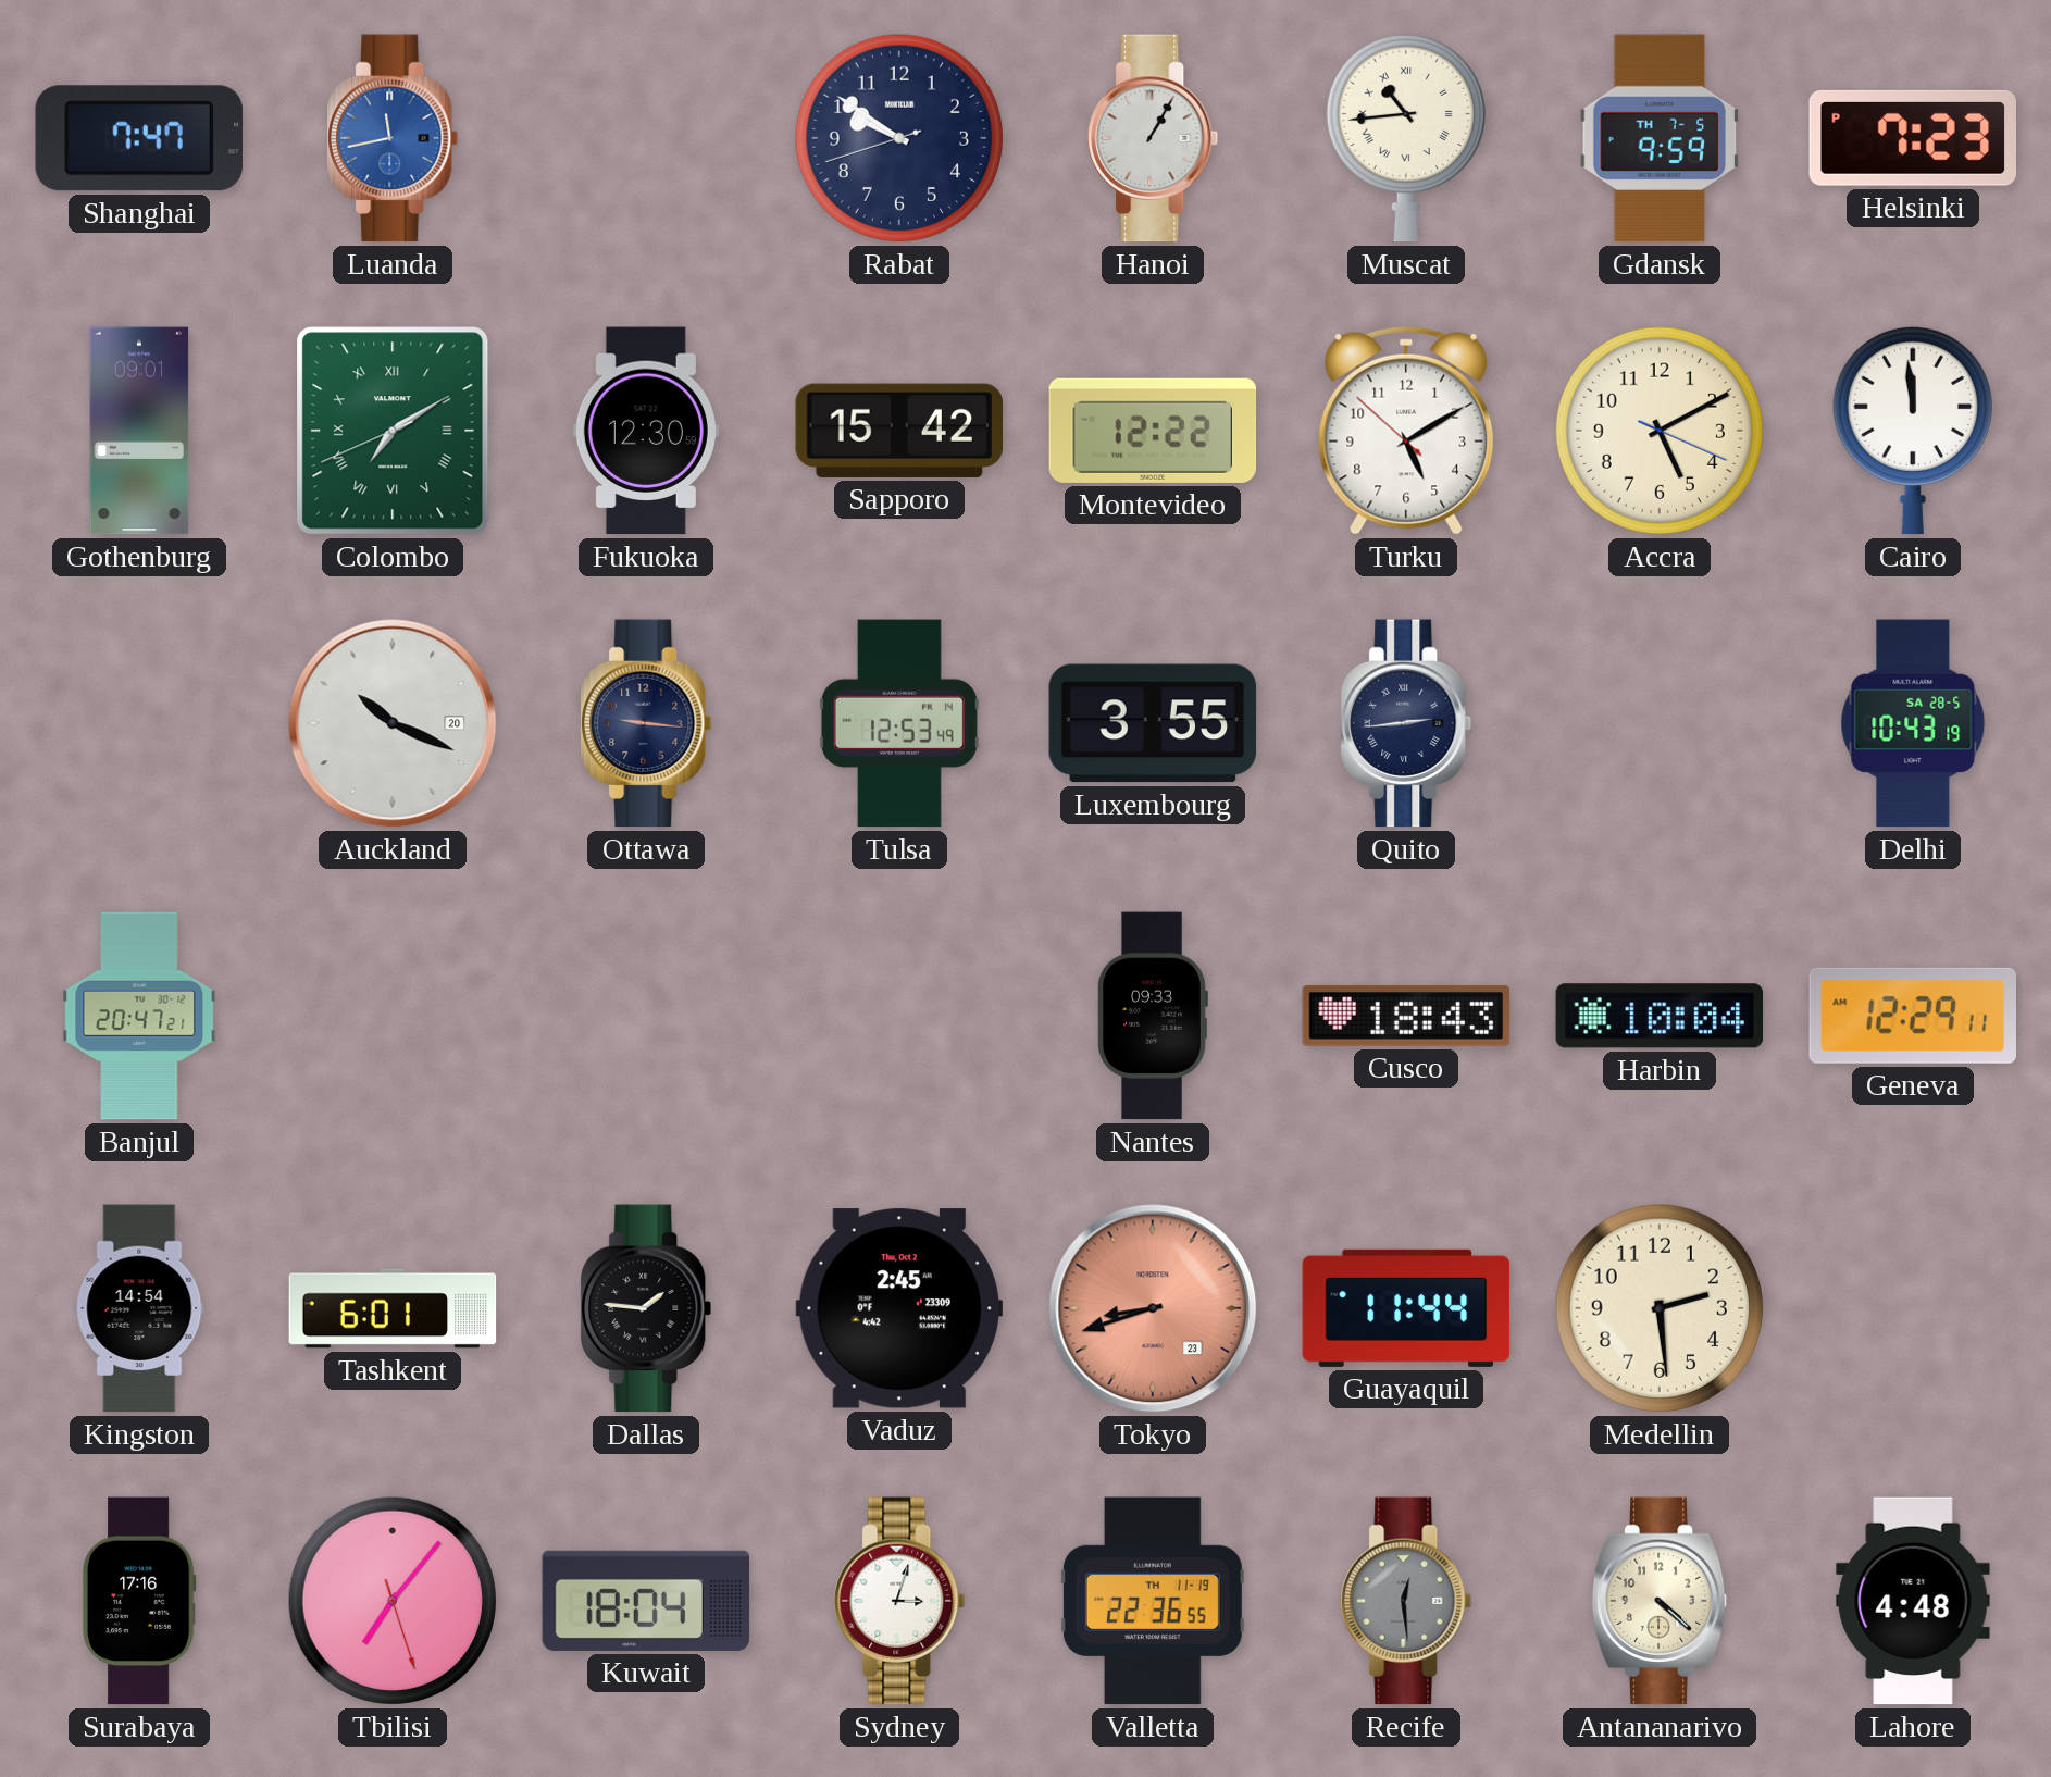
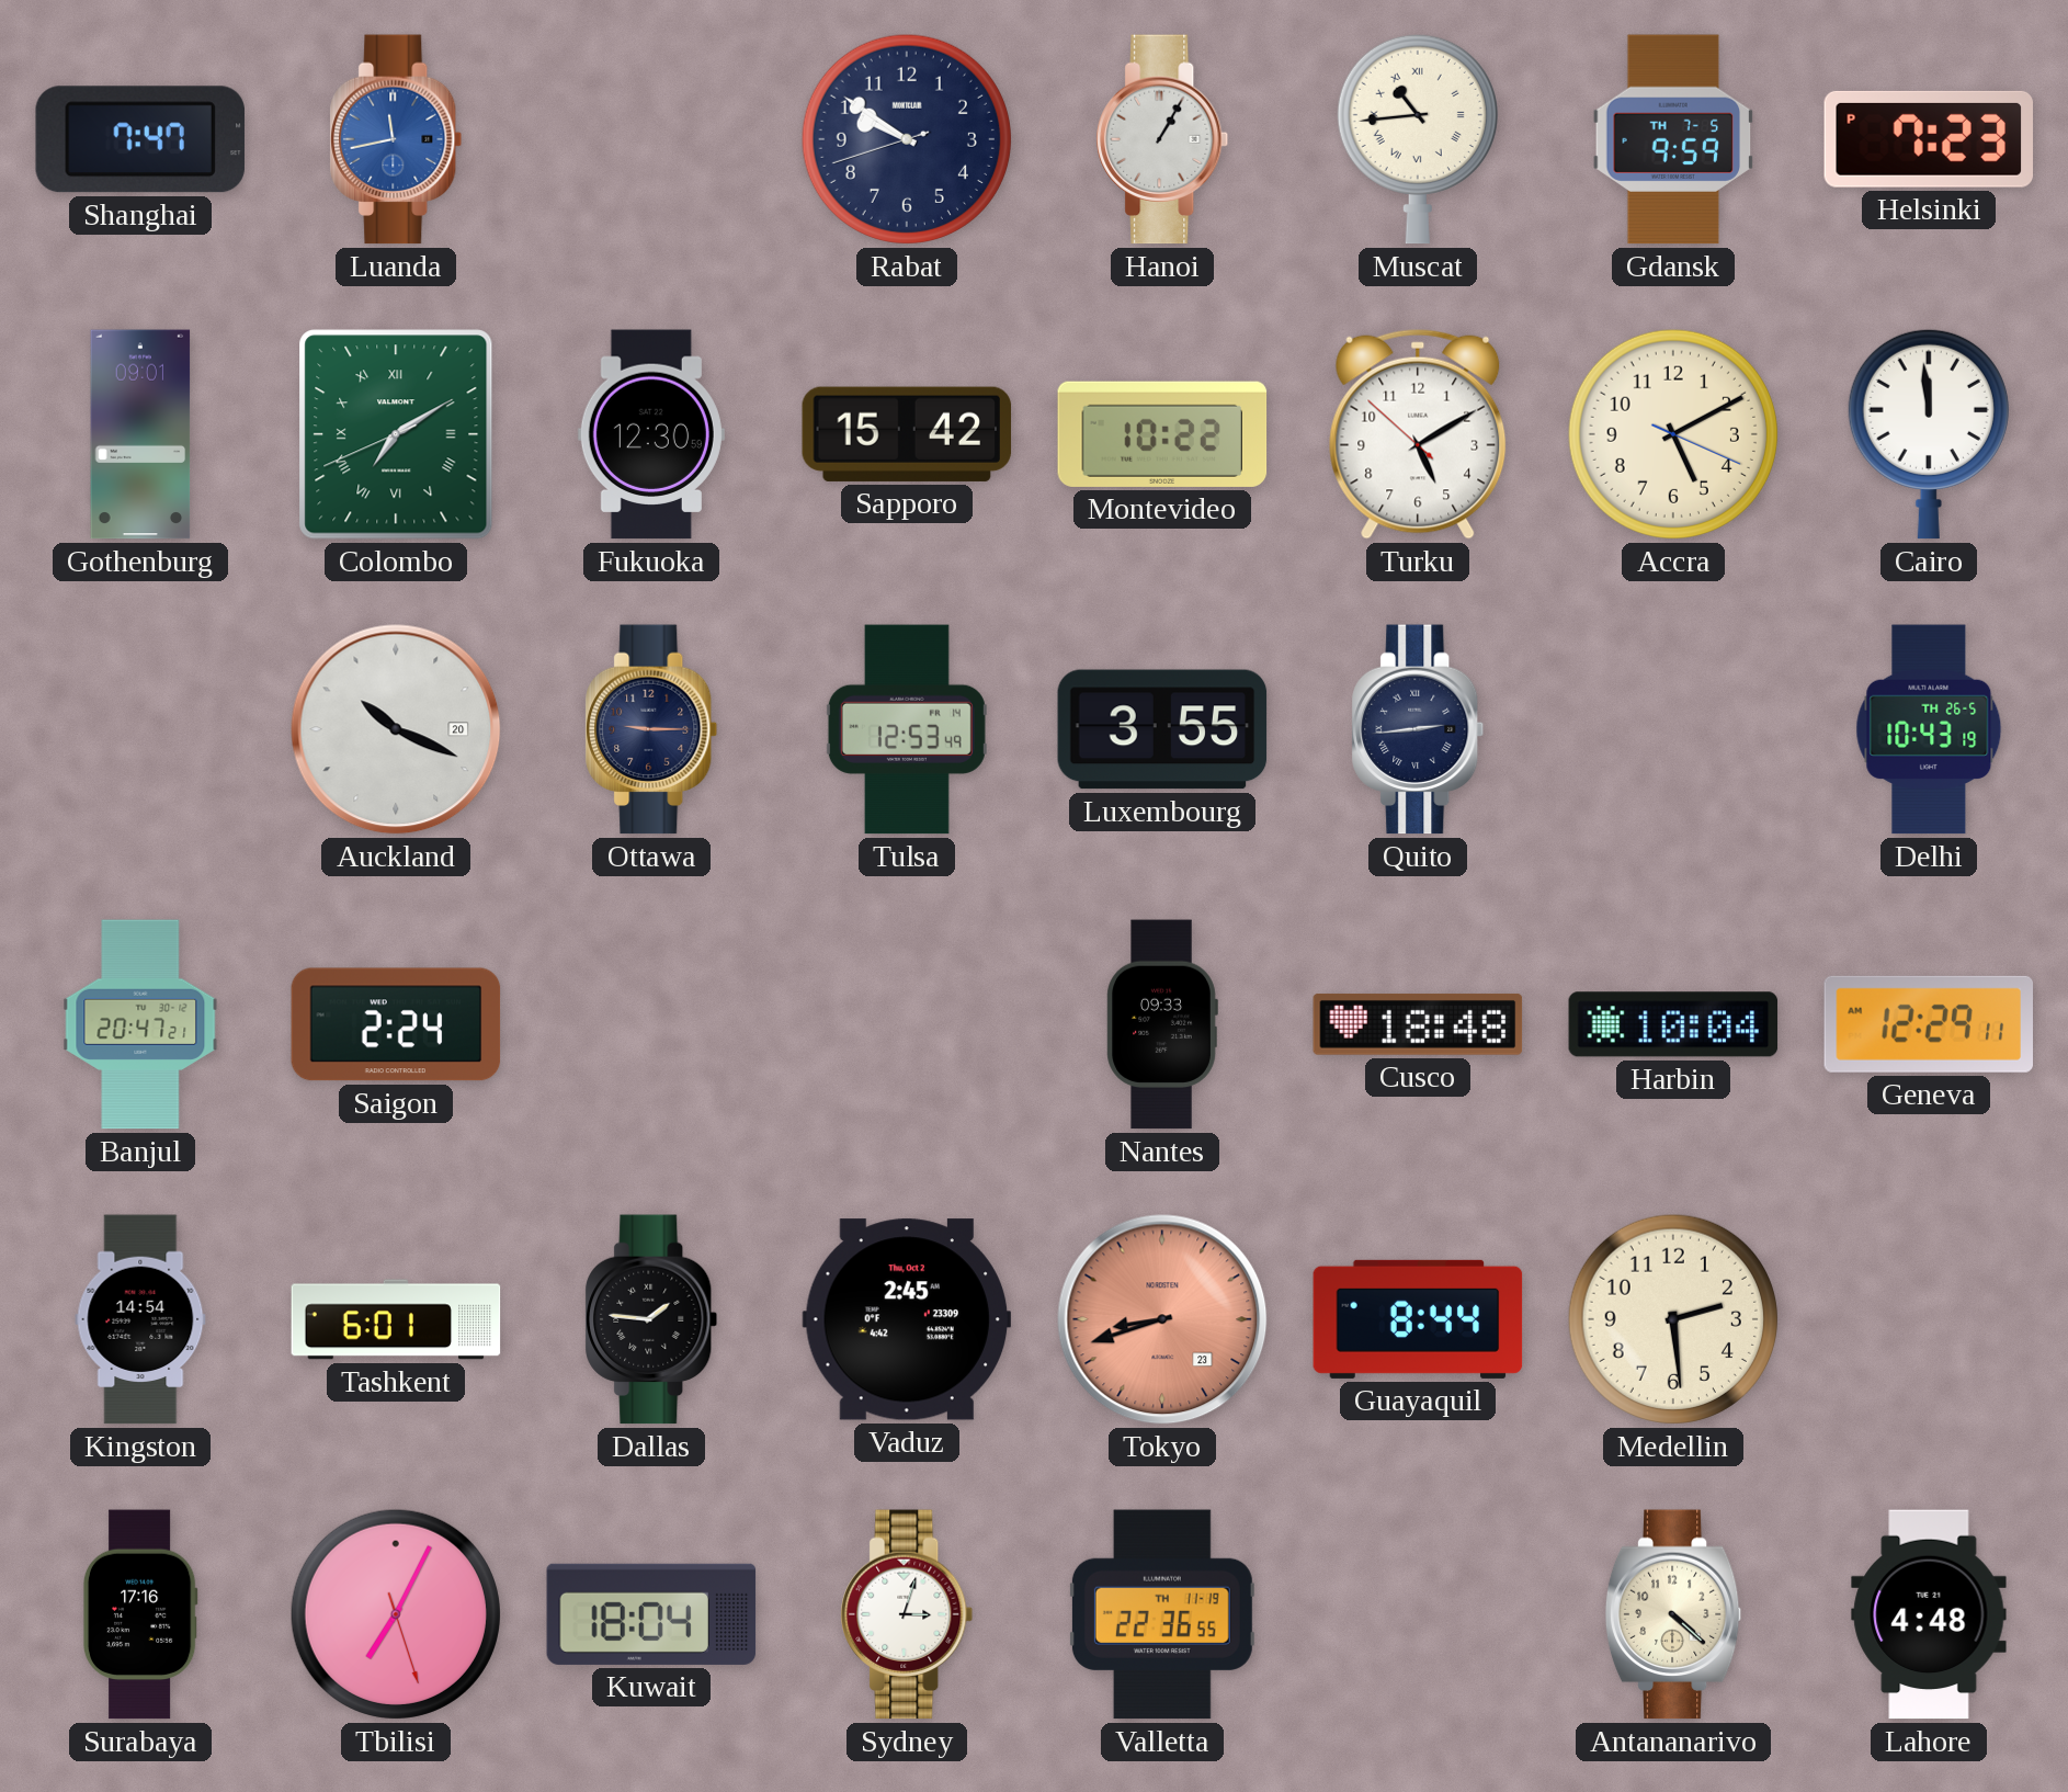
Montevideo: 12:22 -> 10:22
Ottawa: 9:16 -> 9:15
Delhi date: SA 28-5 -> TH 26-5
Saigon: none -> 2:24
Cusco: 18:43 -> 18:48
Guayaquil: 11:44 -> 8:44
Tbilisi: 7:06 -> 7:04
Recife: 12:29 -> none
